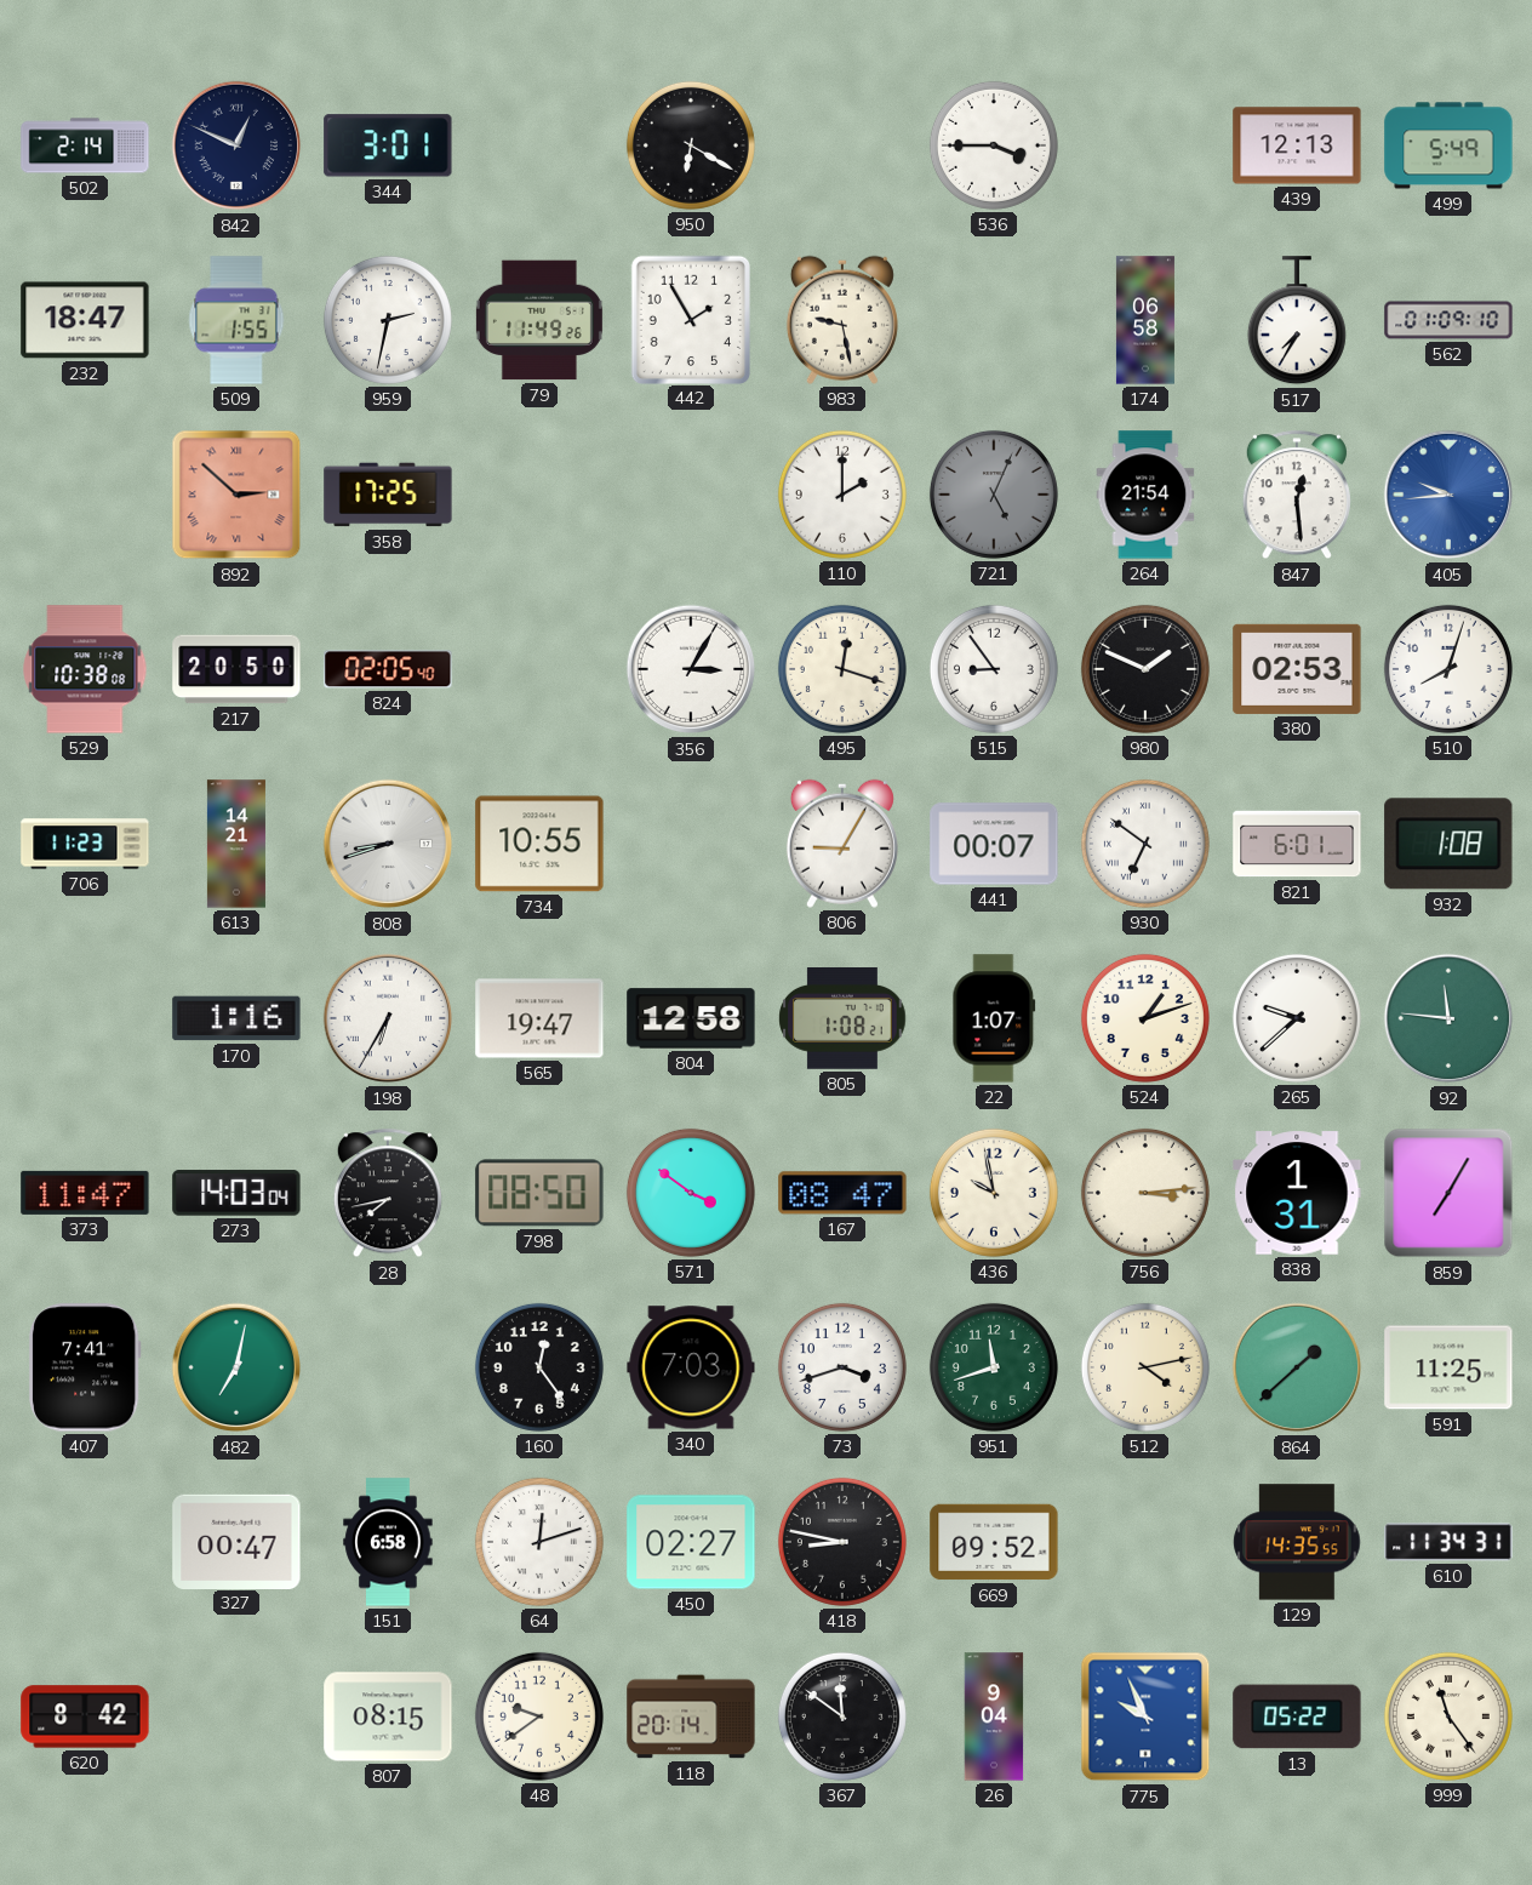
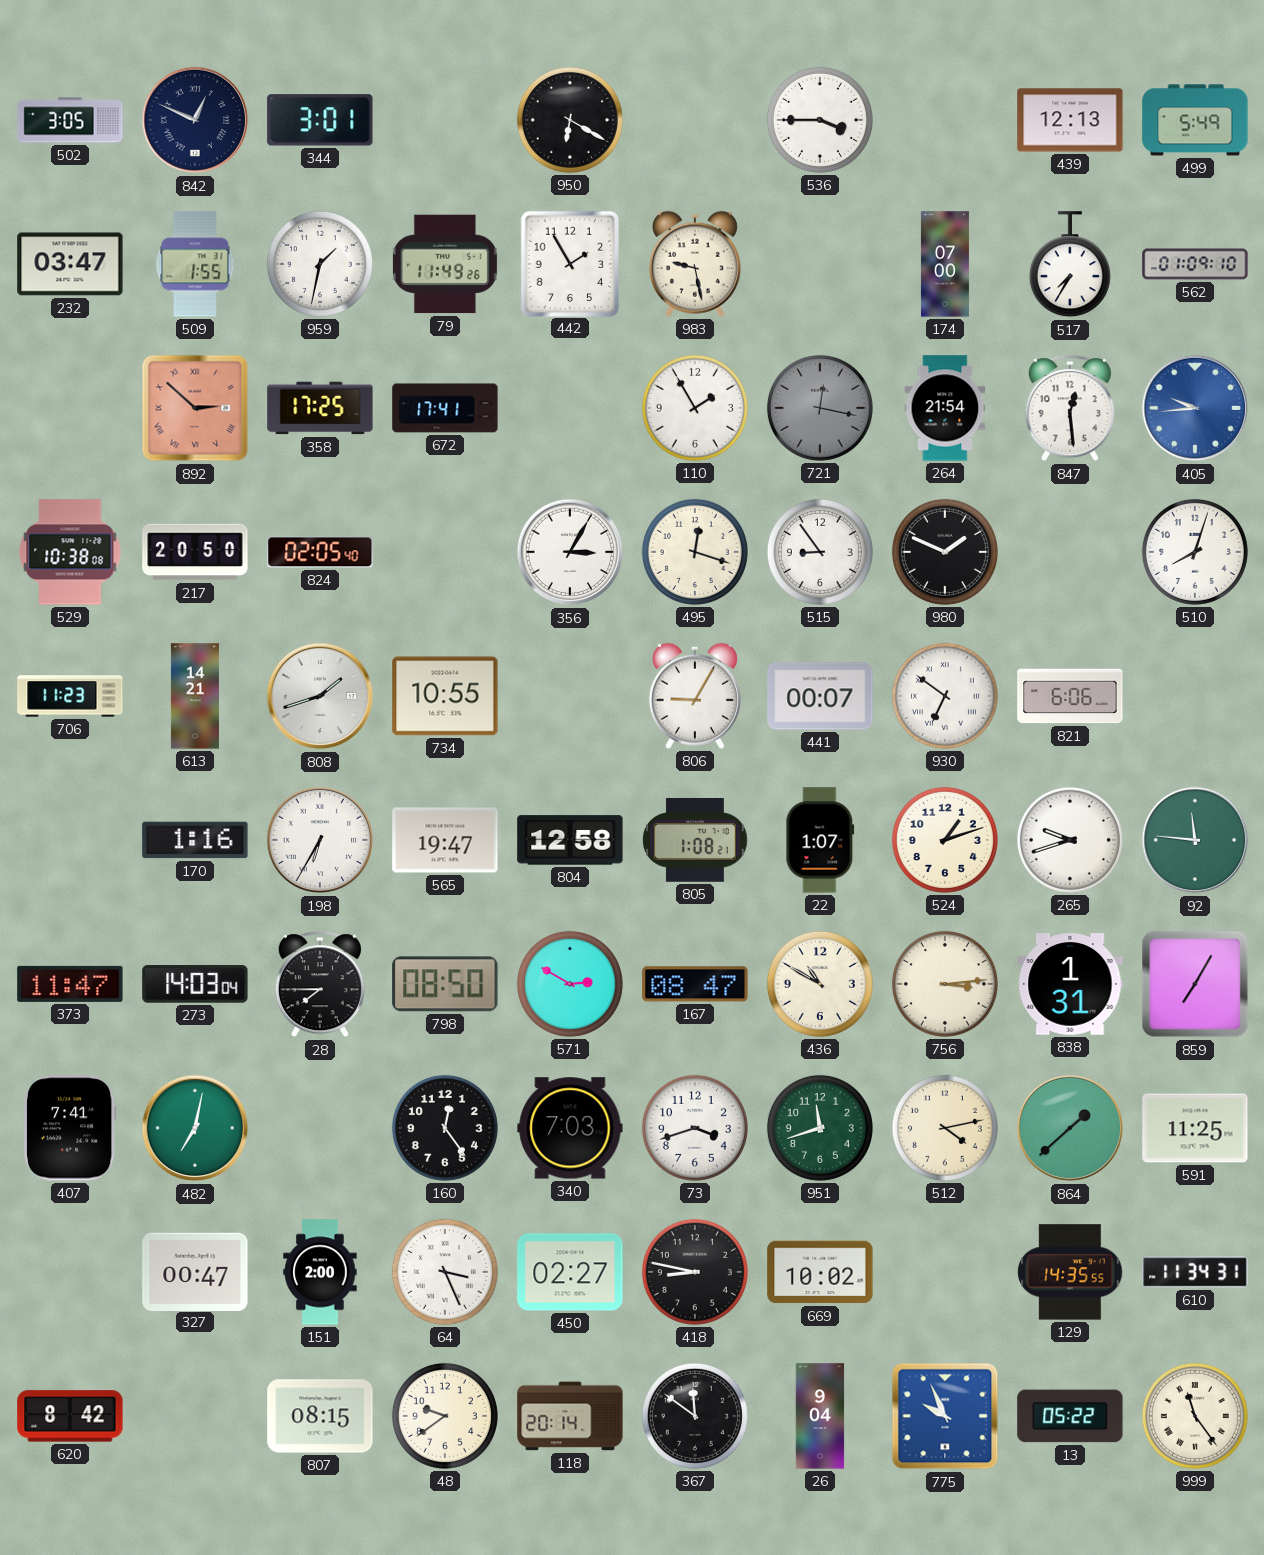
502: 2:14 -> 3:05
232: 18:47 -> 03:47
959: 2:32 -> 1:32
174: 06:58 -> 07:00
672: none -> 17:41
110: 2:00 -> 1:55
721: 5:04 -> 12:17
380: 02:53 -> none
808: 8:42 -> 1:42
821: 6:01 -> 6:06
932: 1:08 -> none
265: 9:38 -> 9:42
28: 7:43 -> 7:45
571: 3:51 -> 2:50
436: 9:58 -> 10:50
151: 6:58 -> 2:00
64: 12:12 -> 3:26
669: 09:52 -> 10:02
